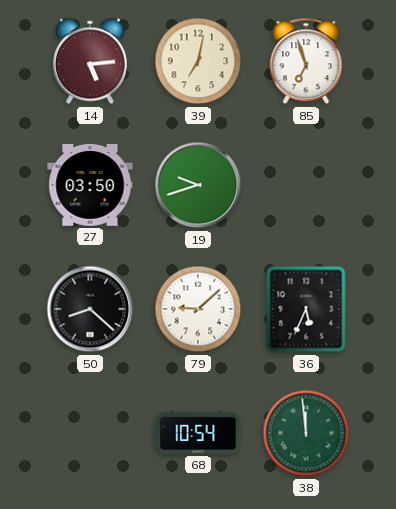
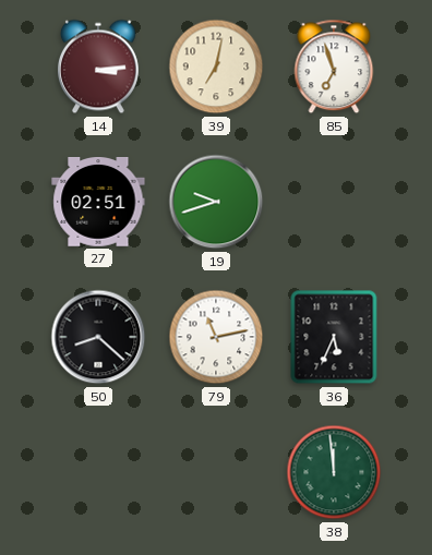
14: 5:14 -> 3:14
27: 03:50 -> 02:51
79: 9:08 -> 11:13
68: 10:54 -> none
